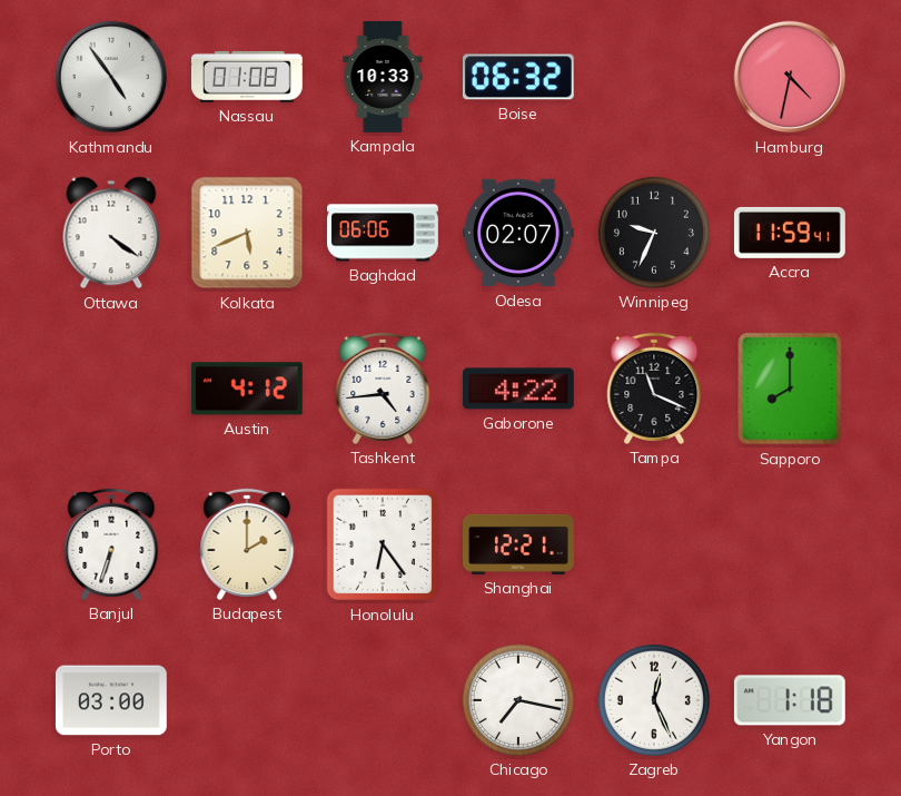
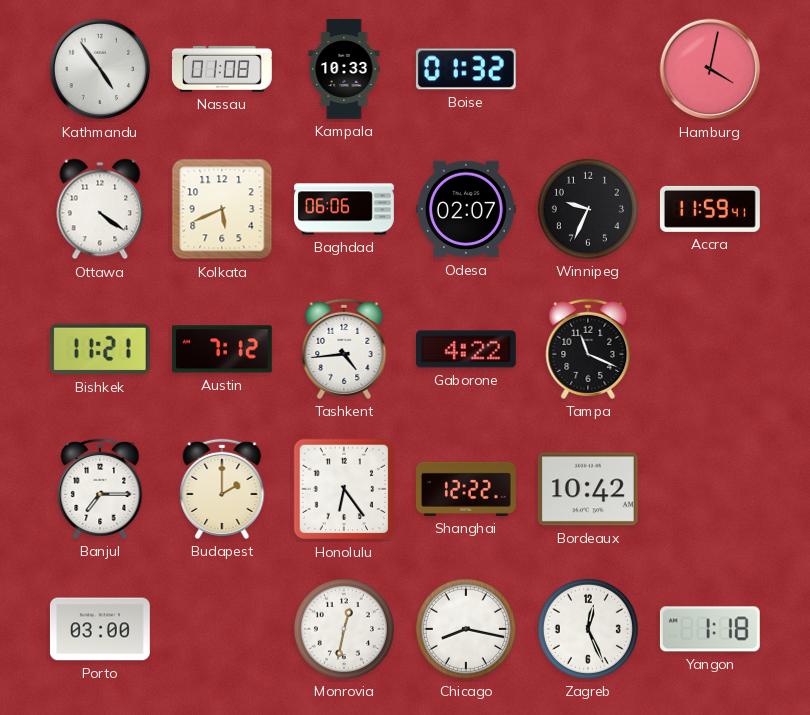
Boise: 06:32 -> 01:32
Hamburg: 4:32 -> 4:02
Bishkek: none -> 11:21
Austin: 4:12 -> 7:12
Sapporo: 8:00 -> none
Banjul: 6:33 -> 7:15
Shanghai: 12:21 -> 12:22
Bordeaux: none -> 10:42
Monrovia: none -> 12:32
Chicago: 7:17 -> 8:17
